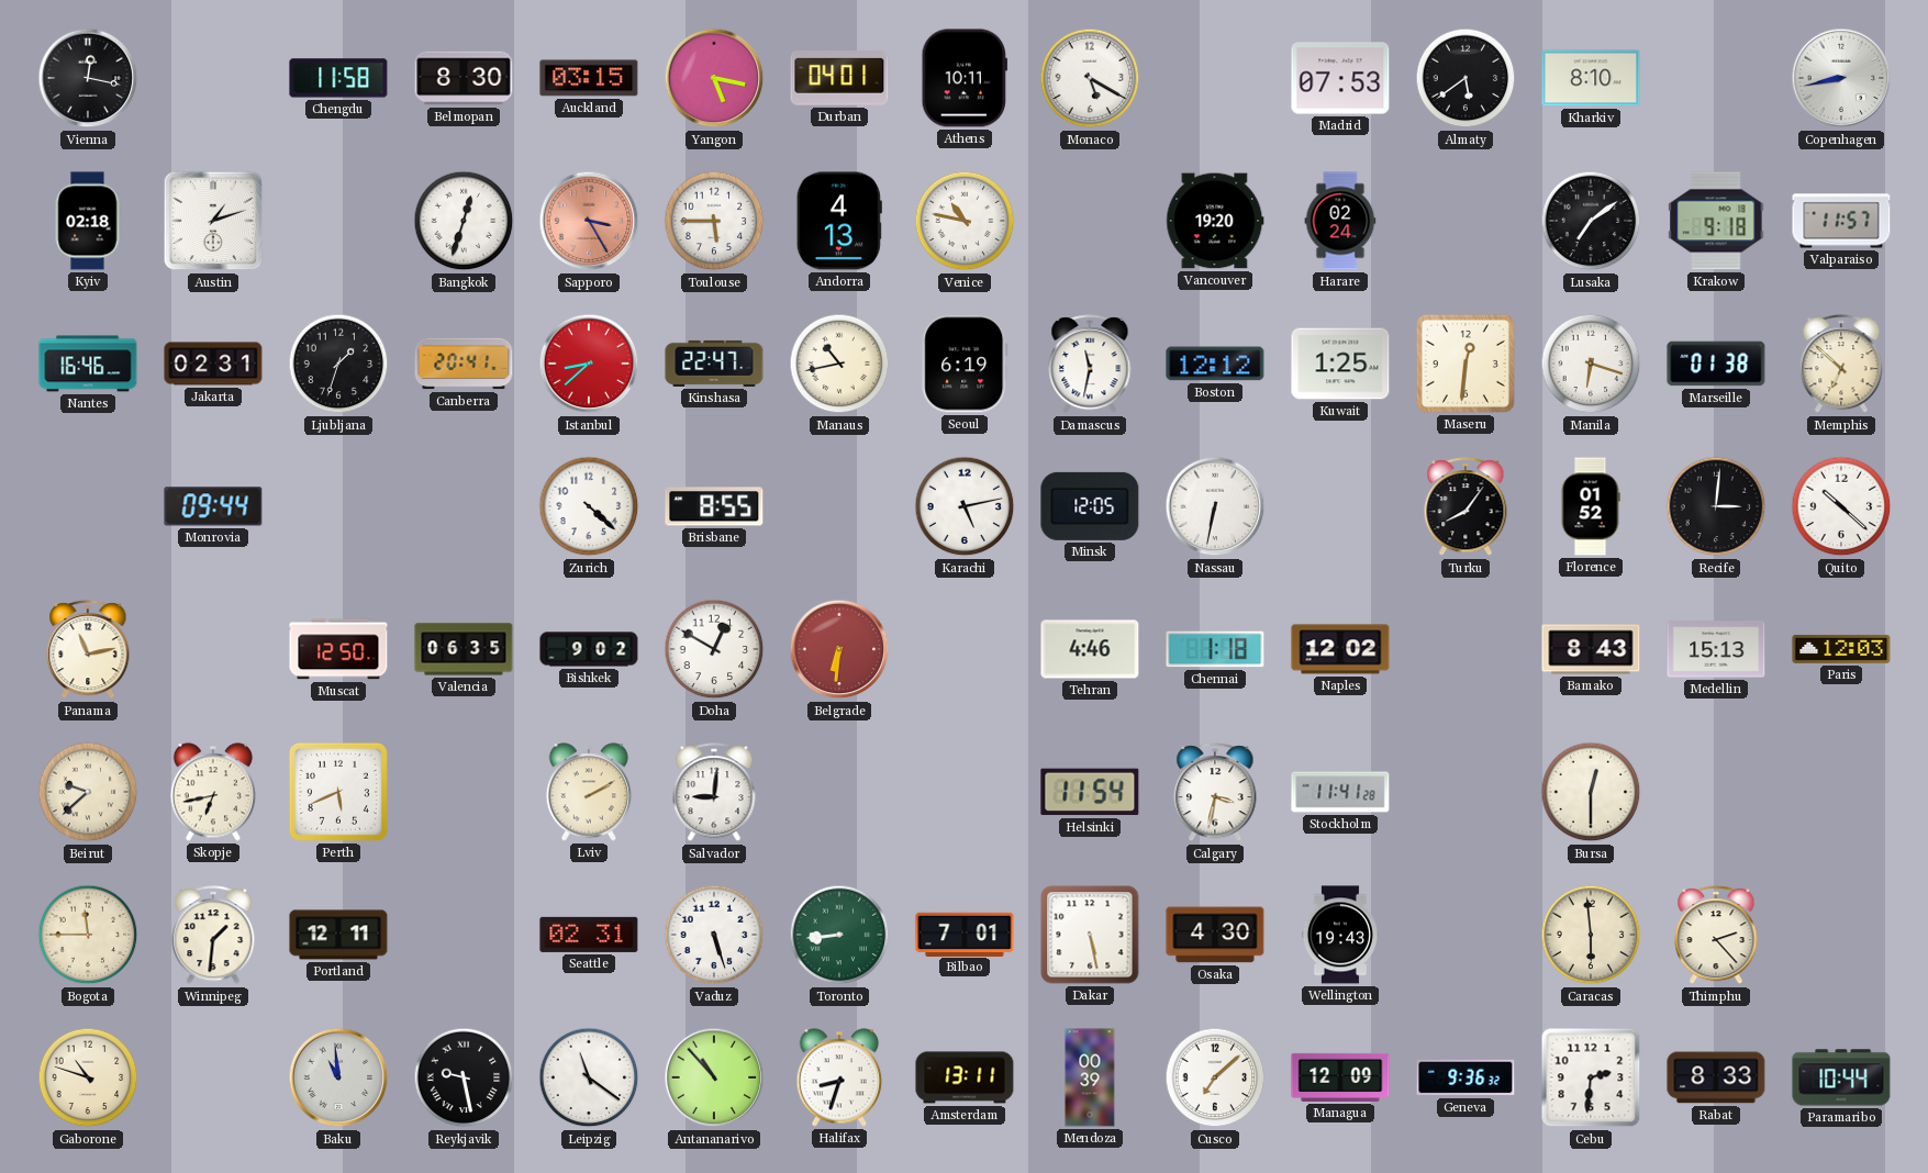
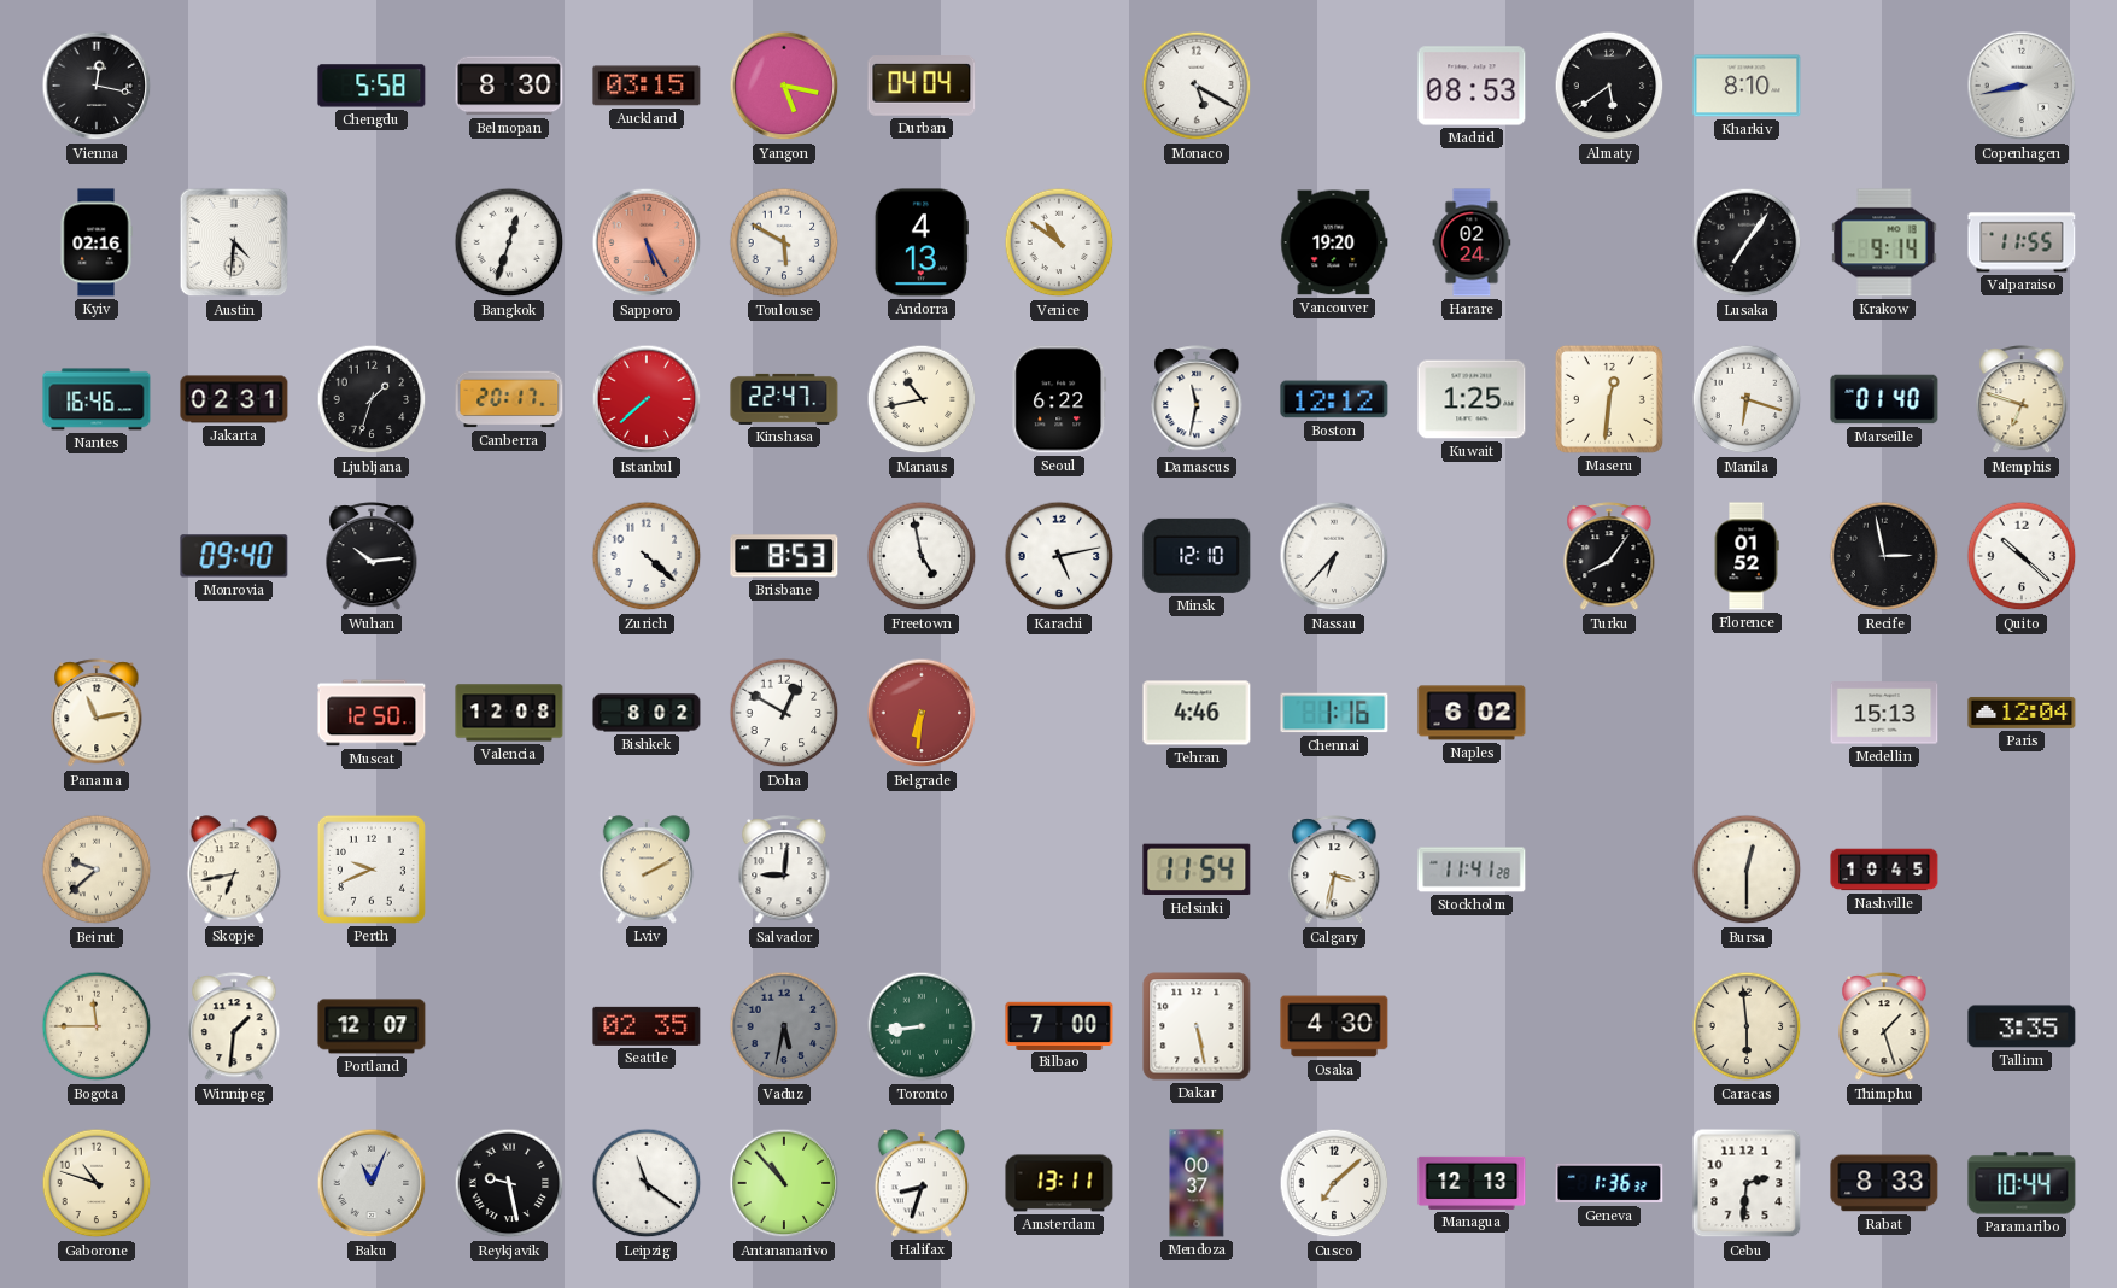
Chengdu: 11:58 -> 5:58
Durban: 04:01 -> 04:04
Athens: 10:11 -> none
Madrid: 07:53 -> 08:53
Kyiv: 02:18 -> 02:16
Austin: 1:12 -> 4:31
Sapporo: 3:25 -> 5:25
Toulouse: 5:45 -> 5:50
Venice: 10:47 -> 10:51
Lusaka: 7:09 -> 7:06
Krakow: 9:18 -> 9:14
Valparaiso: 11:57 -> 11:55
Canberra: 20:41 -> 20:17
Istanbul: 8:38 -> 7:38
Seoul: 6:19 -> 6:22
Marseille: 01:38 -> 01:40
Memphis: 6:52 -> 6:48
Monrovia: 09:44 -> 09:40
Wuhan: none -> 10:14
Brisbane: 8:55 -> 8:53
Freetown: none -> 4:58
Minsk: 12:05 -> 12:10
Nassau: 6:32 -> 6:37
Recife: 3:01 -> 2:58
Valencia: 06:35 -> 12:08
Bishkek: 9:02 -> 8:02
Chennai: 1:18 -> 1:16
Naples: 12:02 -> 6:02
Bamako: 8:43 -> none
Paris: 12:03 -> 12:04
Perth: 5:41 -> 9:41
Nashville: none -> 10:45
Portland: 12:11 -> 12:07
Seattle: 02:31 -> 02:35
Vaduz: 5:27 -> 5:32
Vaduz dial: white -> grey
Bilbao: 7:01 -> 7:00
Wellington: 19:43 -> none
Thimphu: 2:23 -> 1:27
Tallinn: none -> 3:35
Baku: 10:59 -> 11:04
Mendoza: 00:39 -> 00:37
Managua: 12:09 -> 12:13
Geneva: 9:36 -> 1:36
